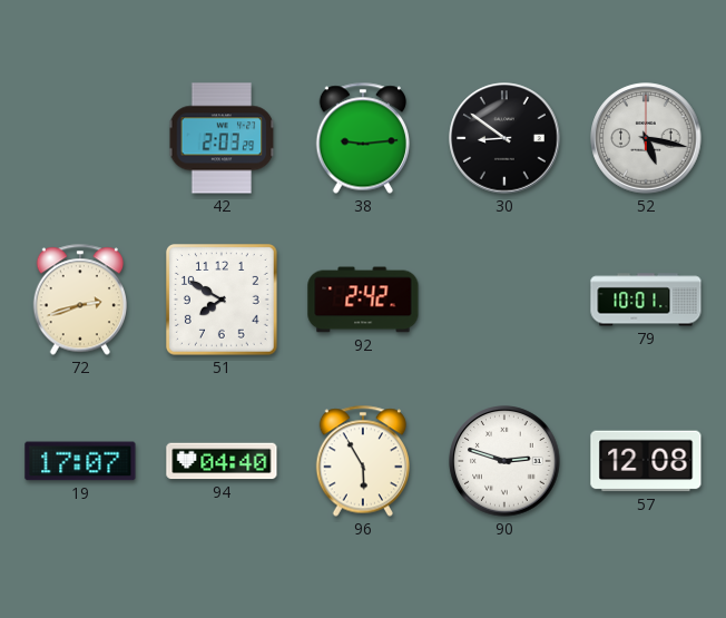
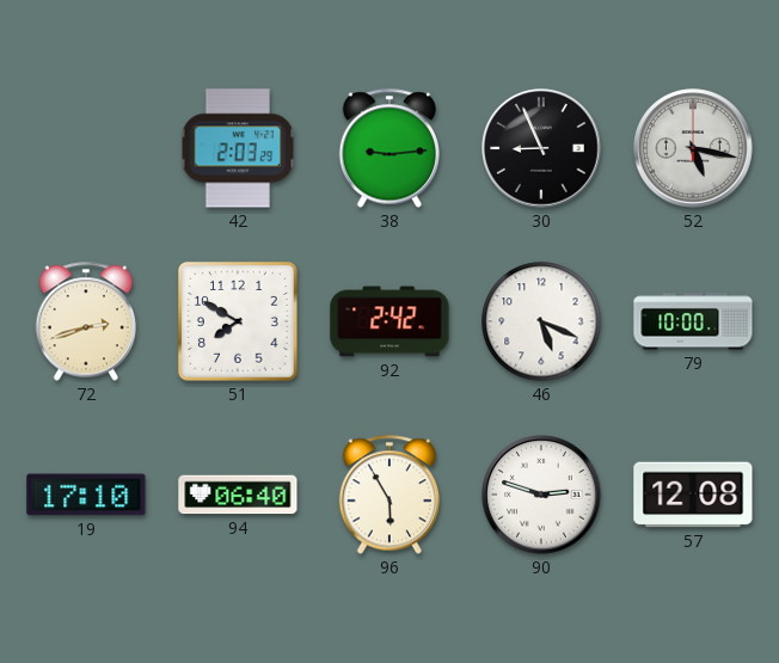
30: 8:51 -> 8:56
46: none -> 5:19
79: 10:01 -> 10:00
19: 17:07 -> 17:10
94: 04:40 -> 06:40
